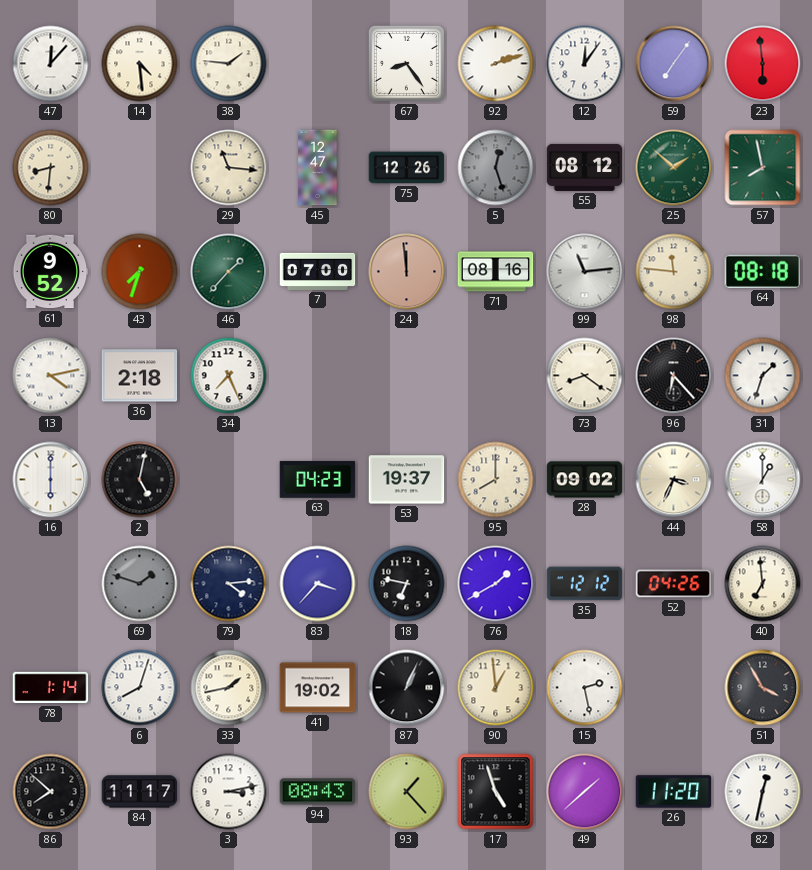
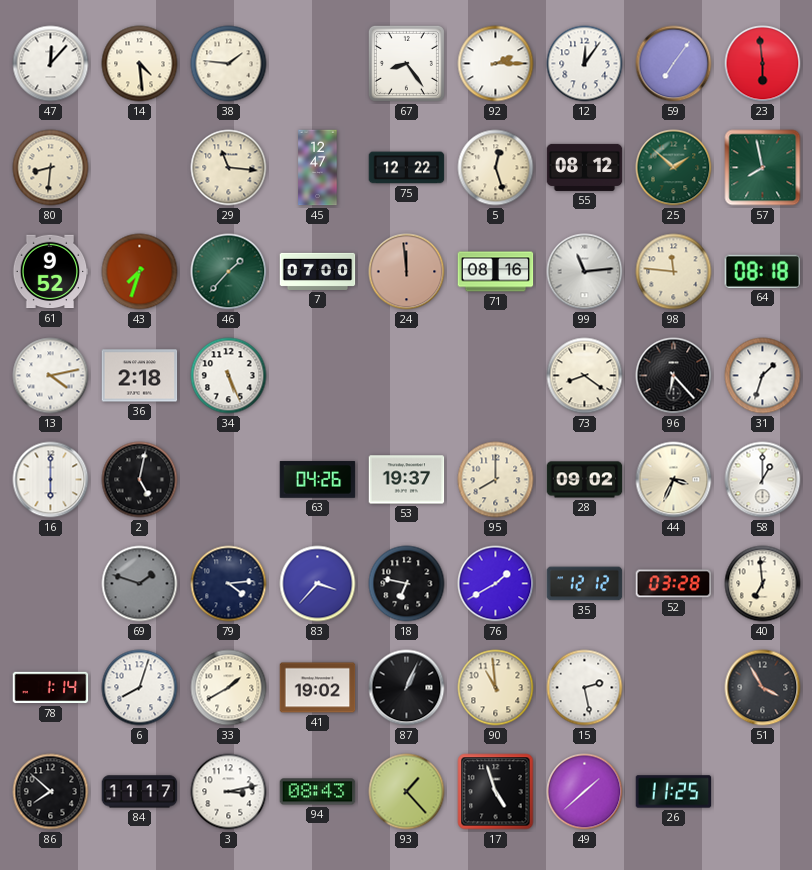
92: 2:12 -> 2:15
75: 12:26 -> 12:22
5 dial: grey -> cream
34: 7:26 -> 5:26
63: 04:23 -> 04:26
52: 04:26 -> 03:28
33: 1:43 -> 1:40
90: 12:59 -> 10:59
26: 11:20 -> 11:25
82: 12:32 -> none
